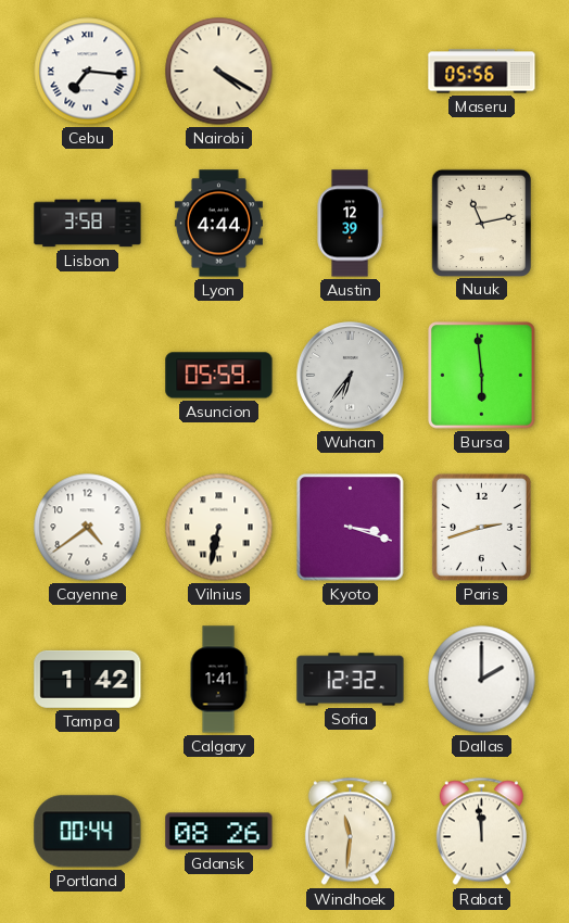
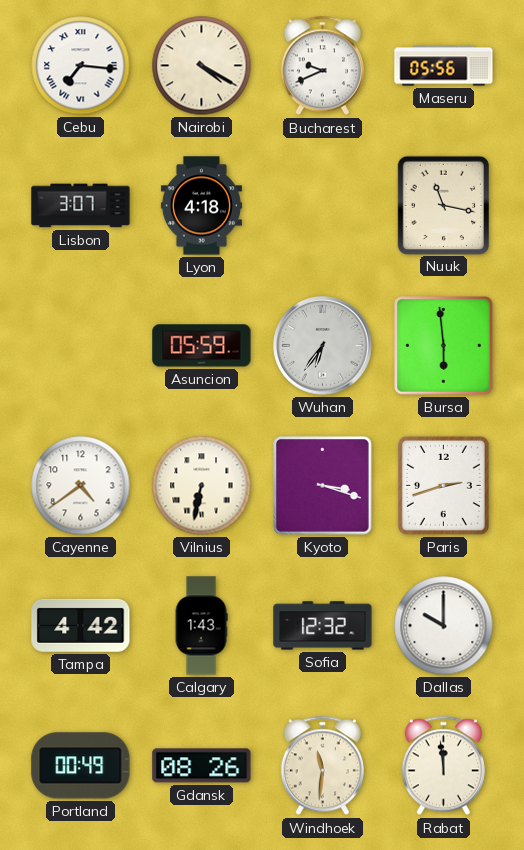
Bucharest: none -> 9:41
Lisbon: 3:58 -> 3:07
Lyon: 4:44 -> 4:18
Austin: 12:39 -> none
Nuuk: 11:13 -> 11:17
Tampa: 1:42 -> 4:42
Calgary: 1:41 -> 1:43
Dallas: 2:00 -> 10:00
Portland: 00:44 -> 00:49
